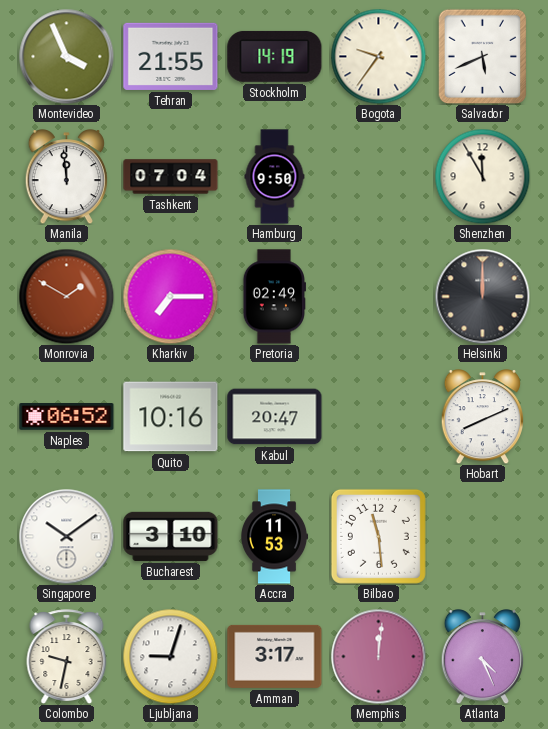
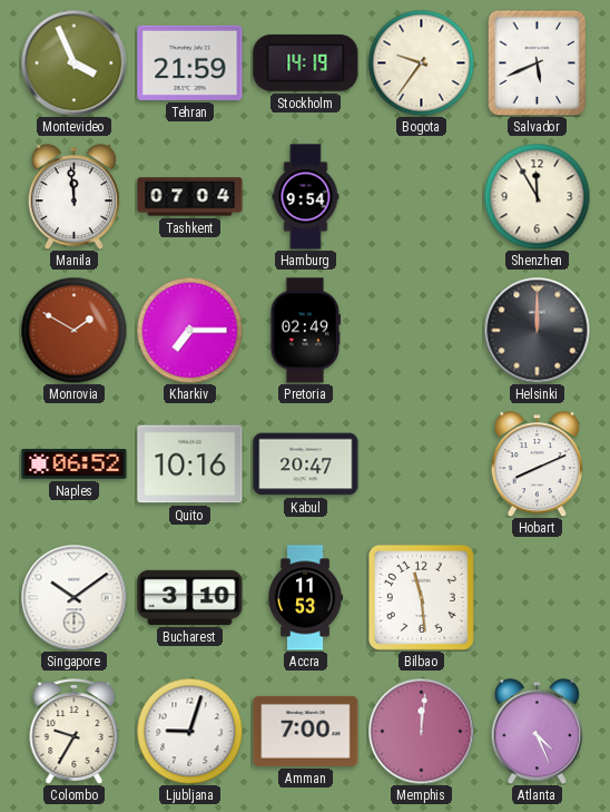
Tehran: 21:55 -> 21:59
Hamburg: 9:50 -> 9:54
Colombo: 9:32 -> 9:35
Amman: 3:17 -> 7:00
